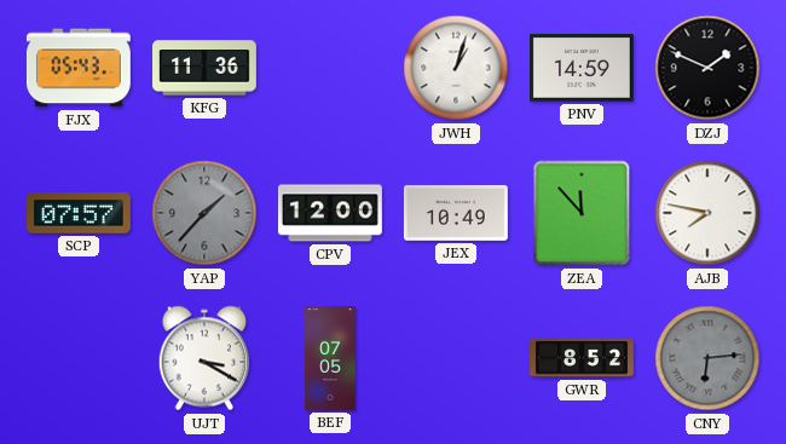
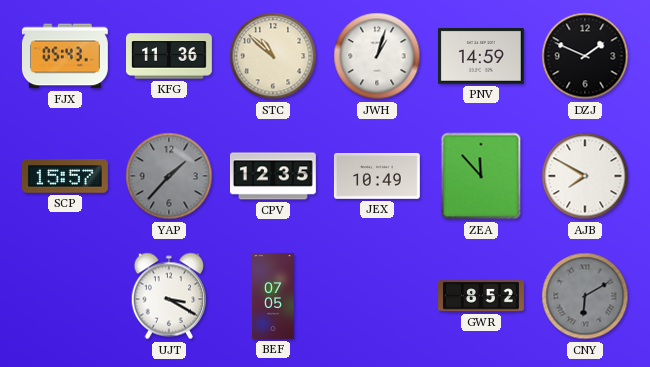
STC: none -> 10:52
SCP: 07:57 -> 15:57
CPV: 12:00 -> 12:35
AJB: 7:47 -> 7:50
CNY: 6:14 -> 6:10
